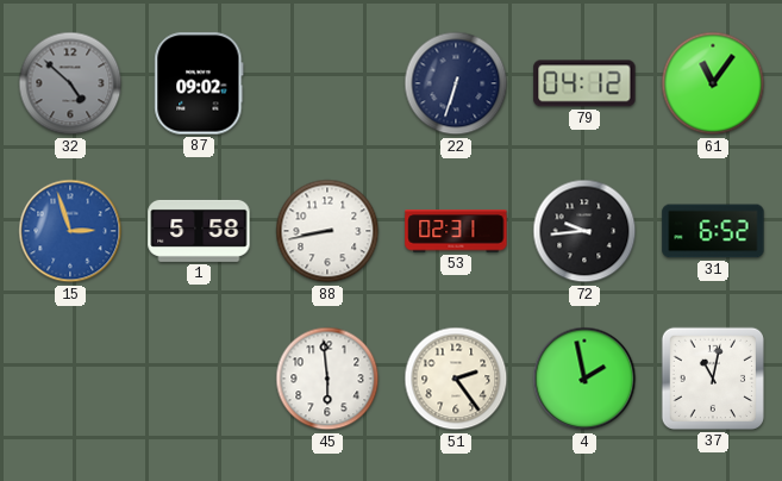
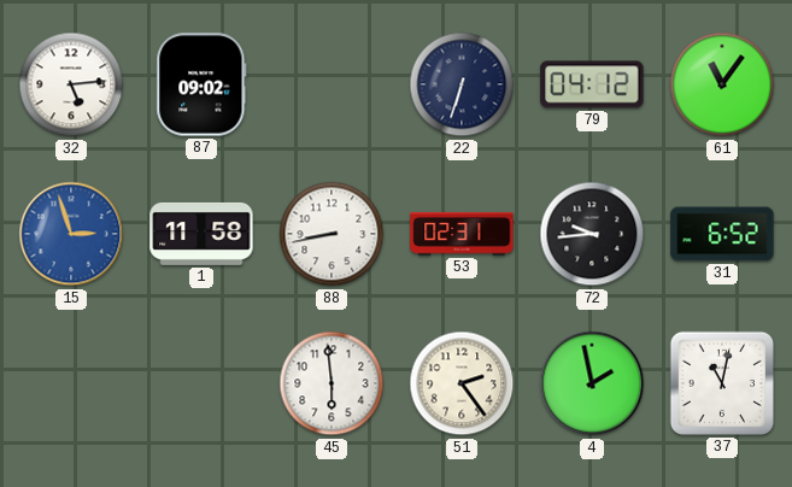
32: 4:52 -> 5:14
32 dial: grey -> white
1: 5:58 -> 11:58
